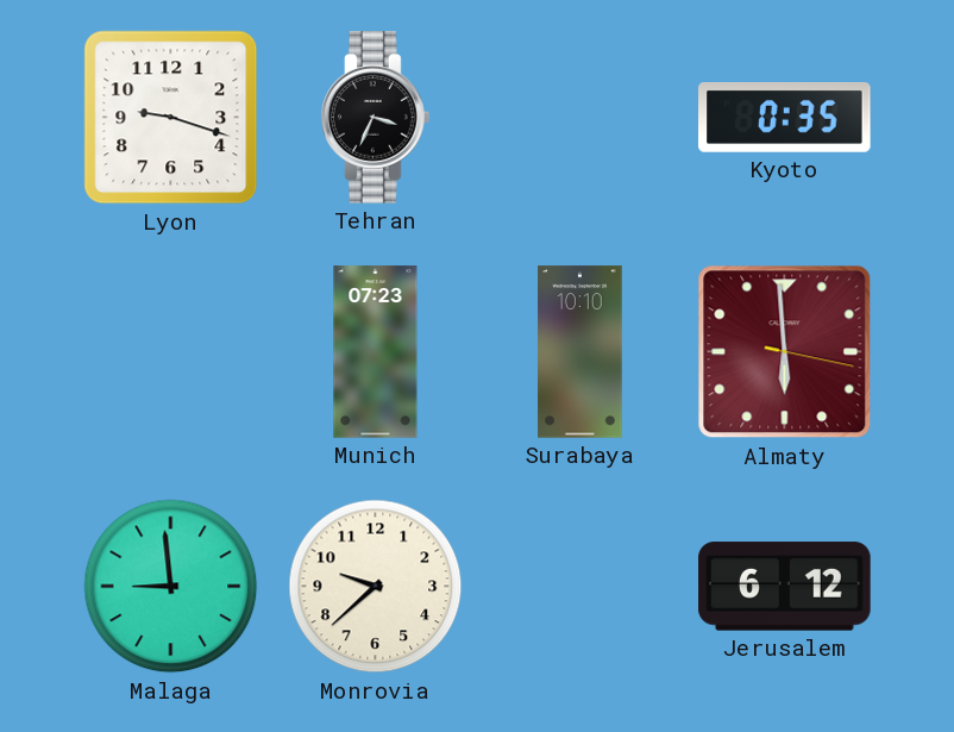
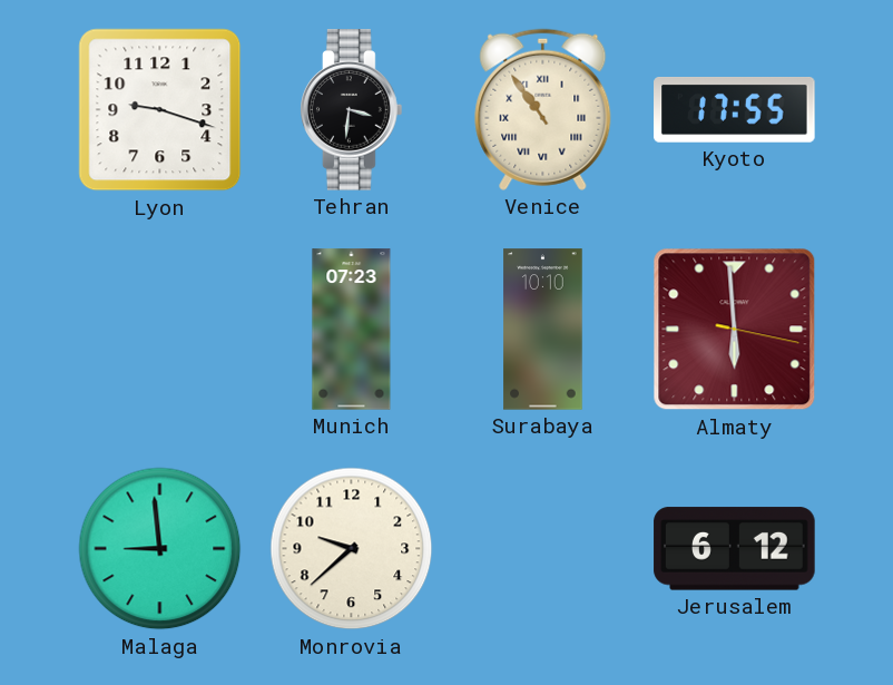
Tehran: 3:34 -> 3:31
Venice: none -> 10:54
Kyoto: 0:35 -> 17:55
